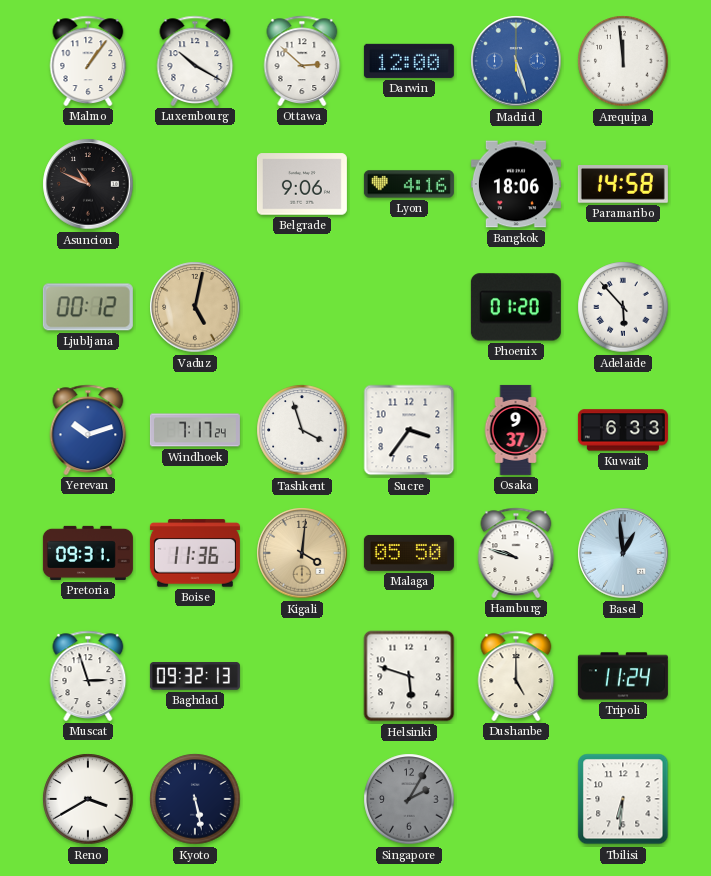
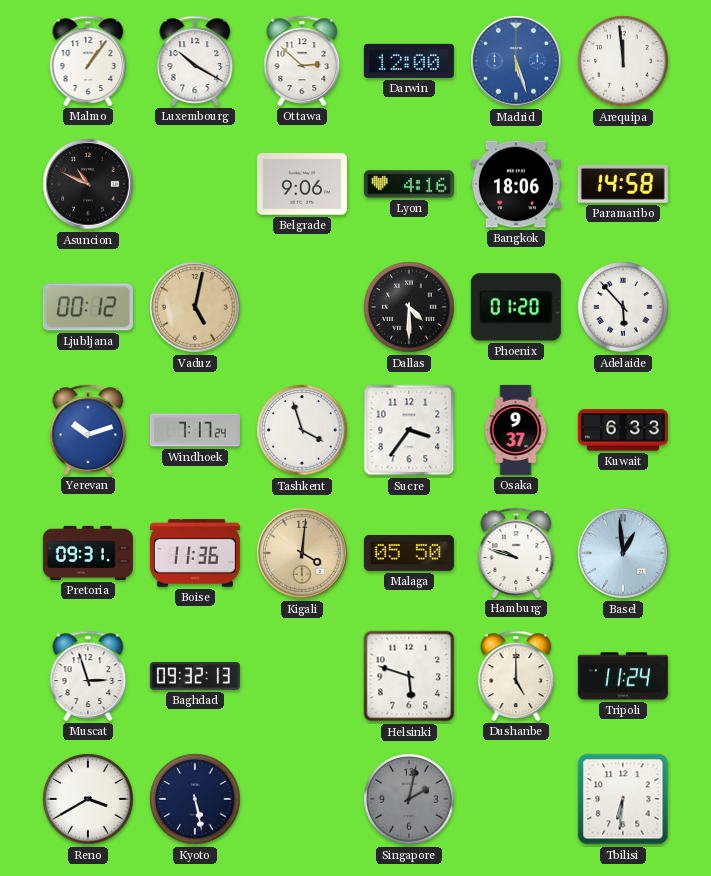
Dallas: none -> 4:30
Singapore: 2:05 -> 2:02
